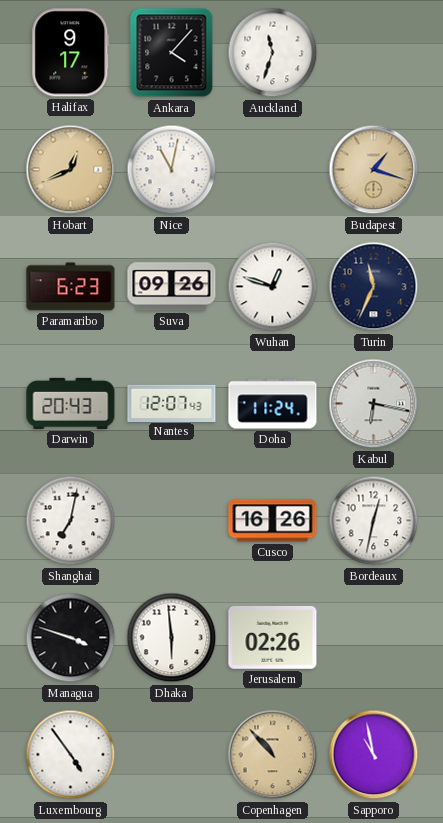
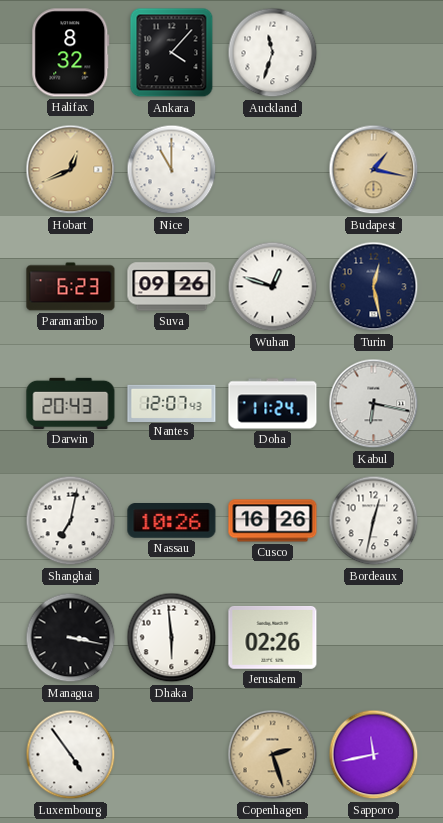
Halifax: 9:17 -> 8:32
Nice: 11:02 -> 11:00
Budapest: 1:18 -> 1:17
Turin: 11:34 -> 12:28
Nassau: none -> 10:26
Managua: 3:48 -> 3:17
Copenhagen: 10:53 -> 2:27
Sapporo: 10:58 -> 11:43
